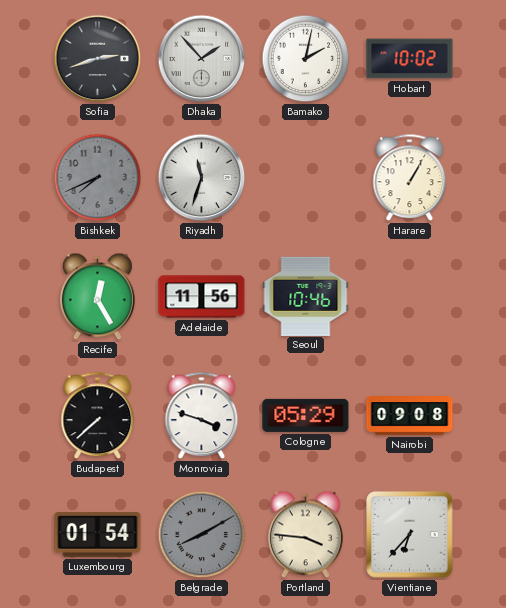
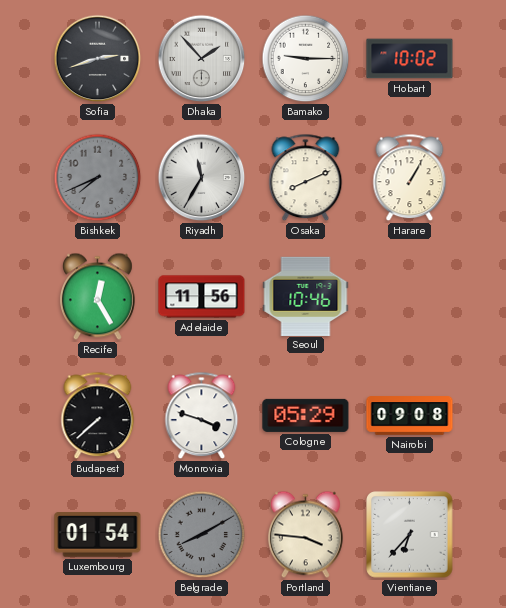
Bamako: 2:02 -> 9:15
Riyadh: 11:33 -> 11:35
Osaka: none -> 8:11
